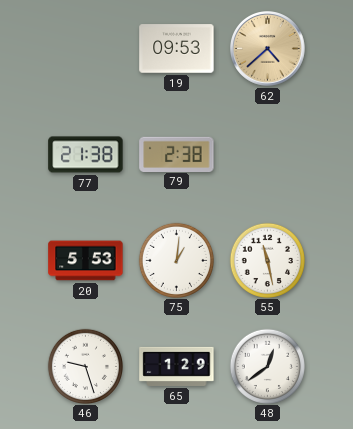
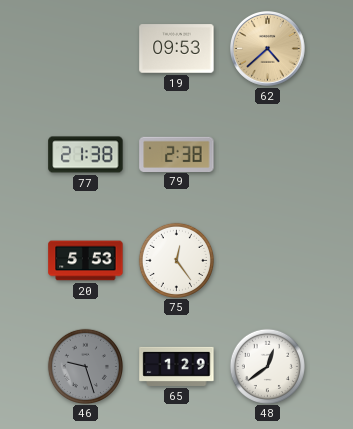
75: 1:01 -> 12:24
55: 11:28 -> none
46 dial: white -> grey
